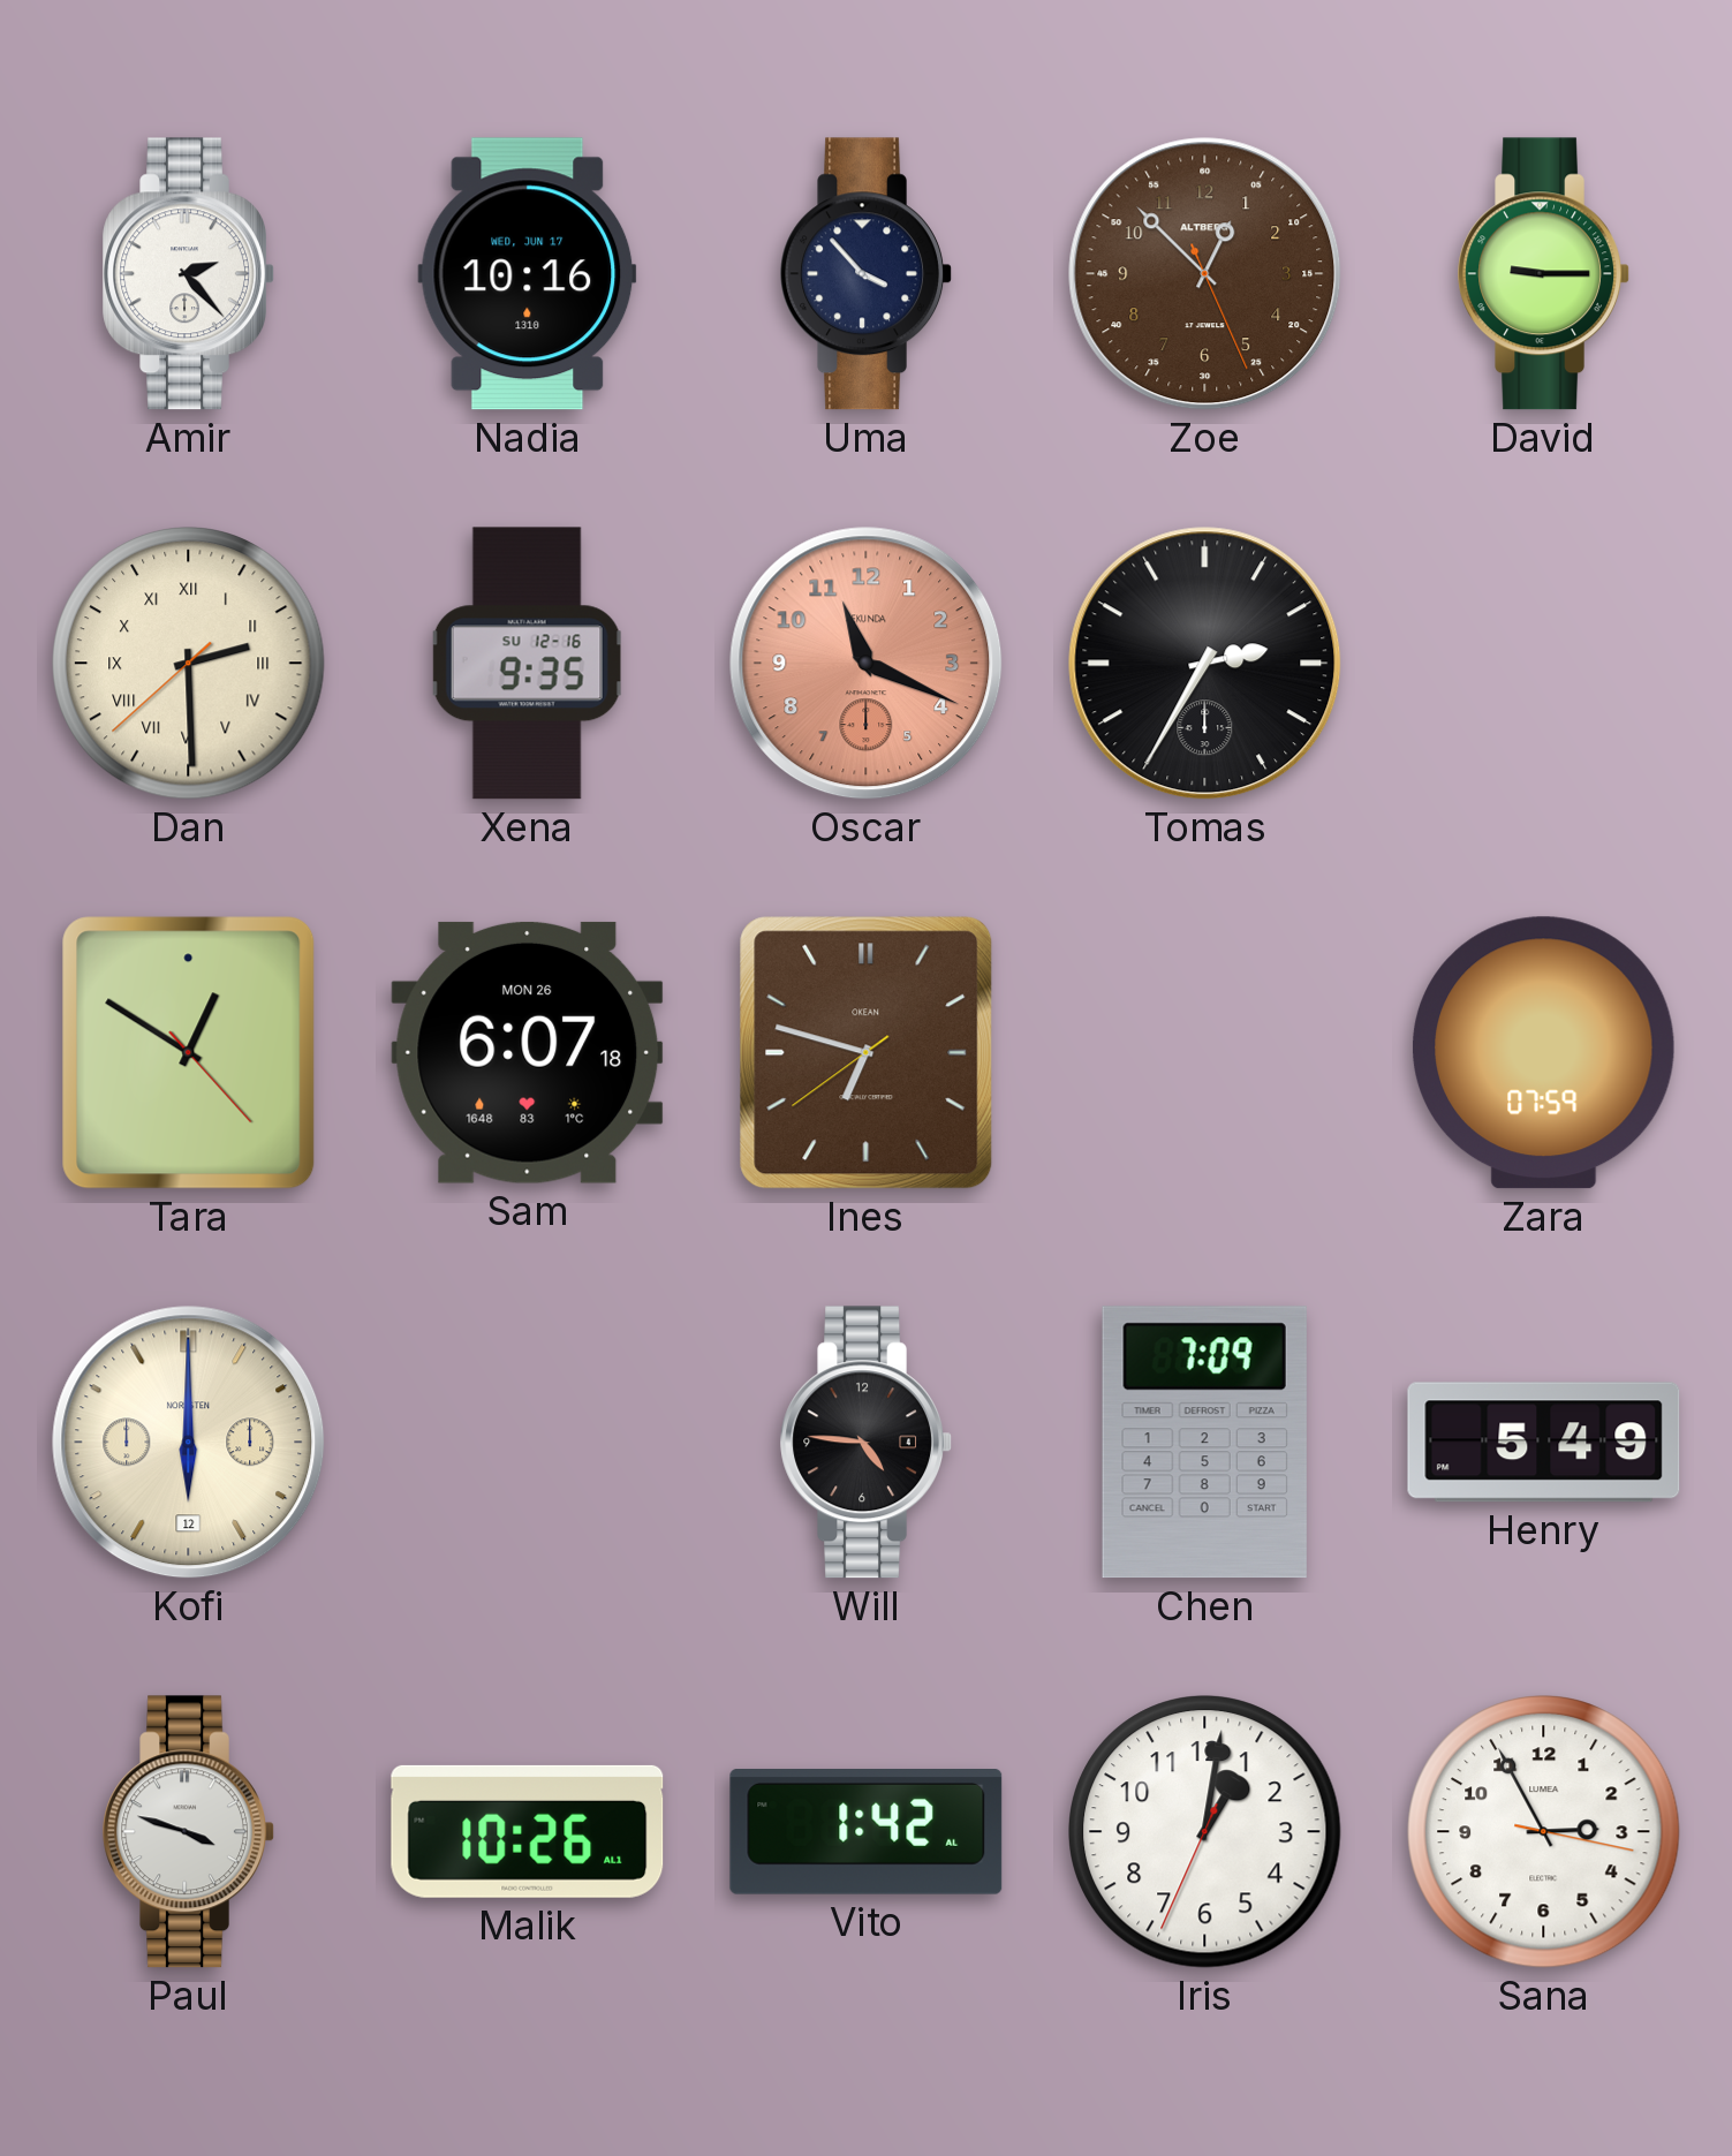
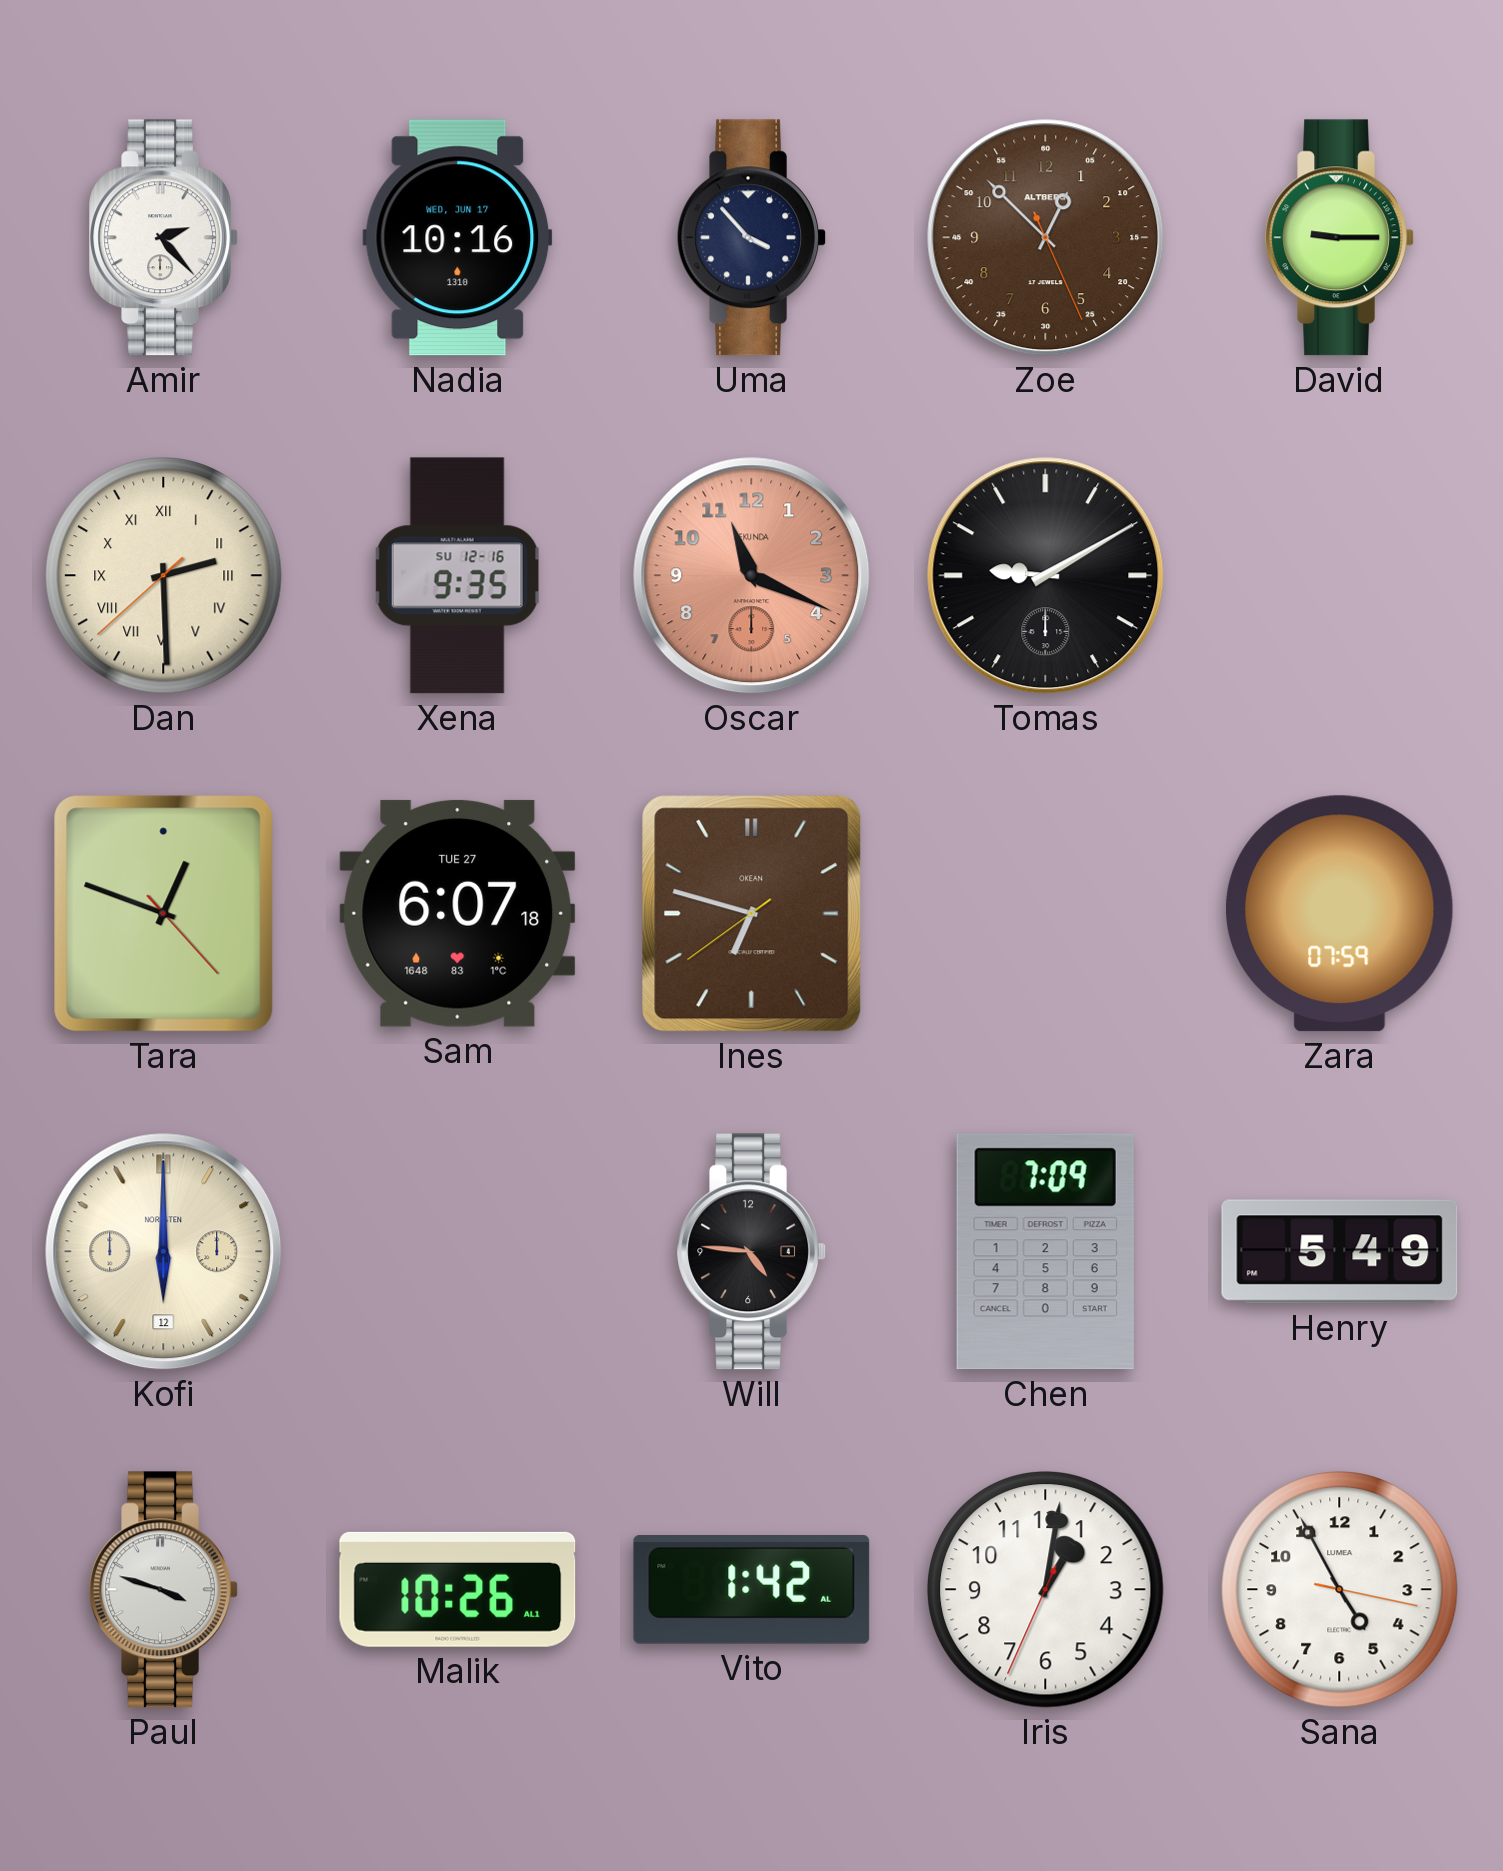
Tomas: 2:35 -> 9:10
Tara: 12:50 -> 12:48
Sam date: MON 26 -> TUE 27
Sana: 2:55 -> 4:55
